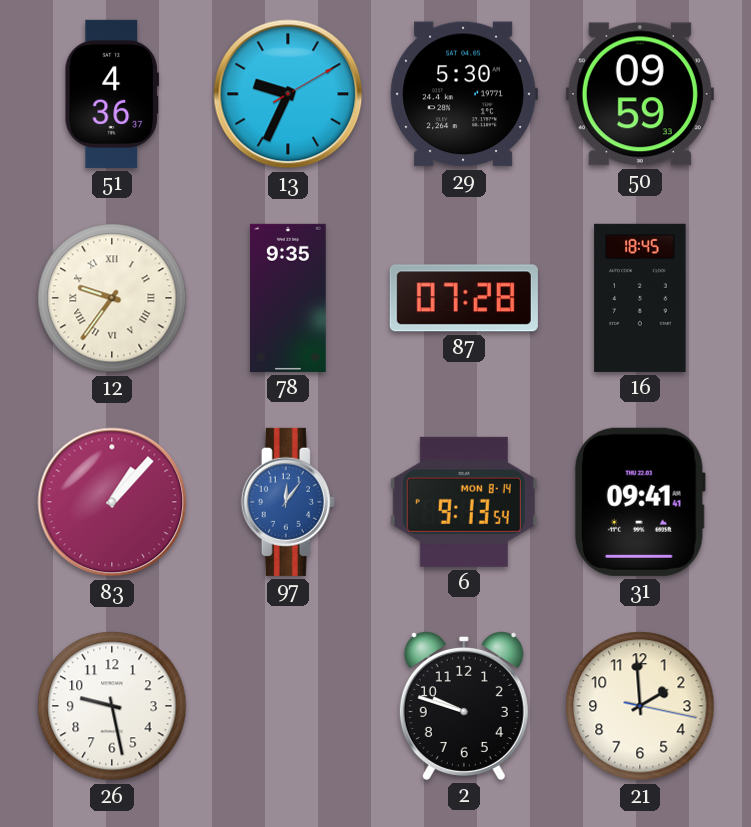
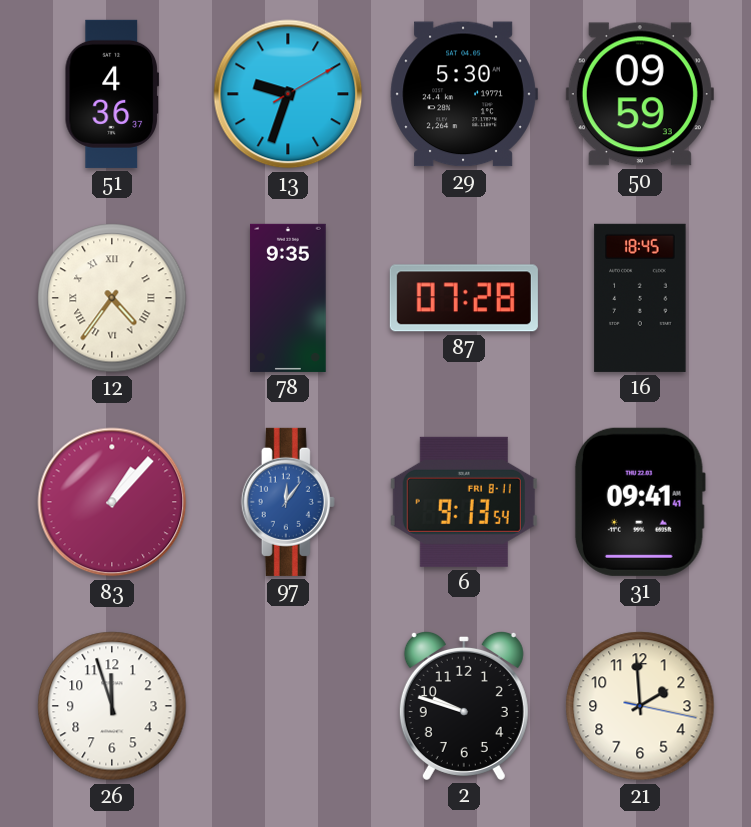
13: 9:34 -> 9:33
12: 9:36 -> 4:36
6 date: MON 8-14 -> FRI 8-11
26: 9:28 -> 11:57
